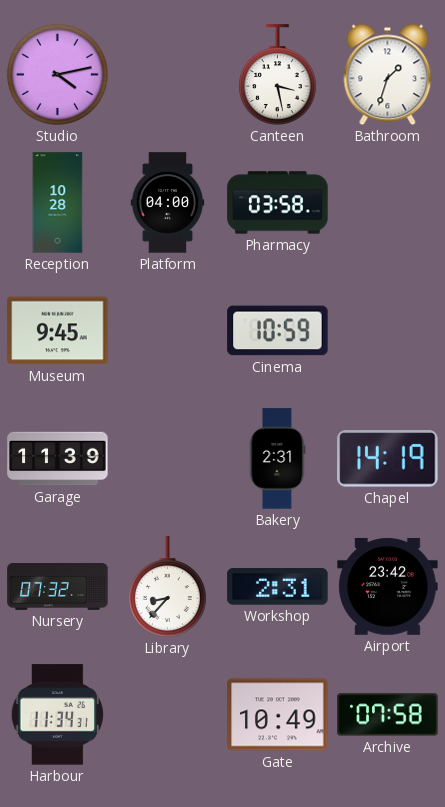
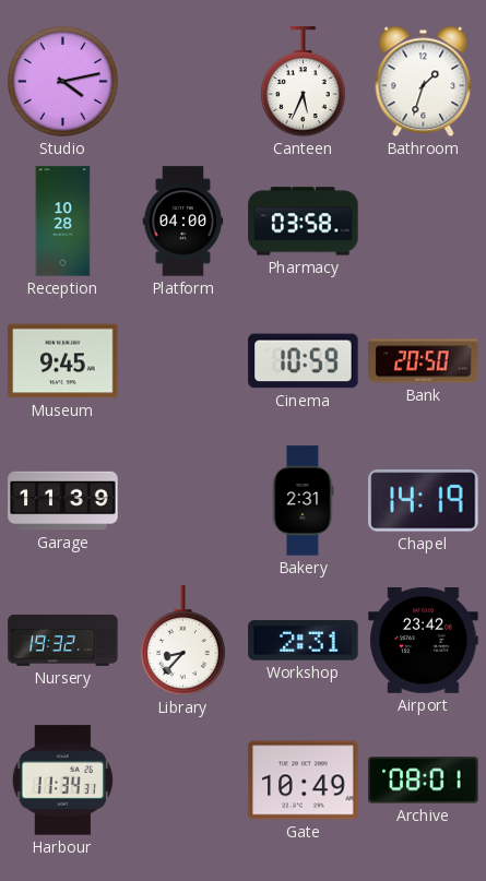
Canteen: 3:28 -> 5:34
Bank: none -> 20:50
Nursery: 07:32 -> 19:32
Archive: 07:58 -> 08:01
